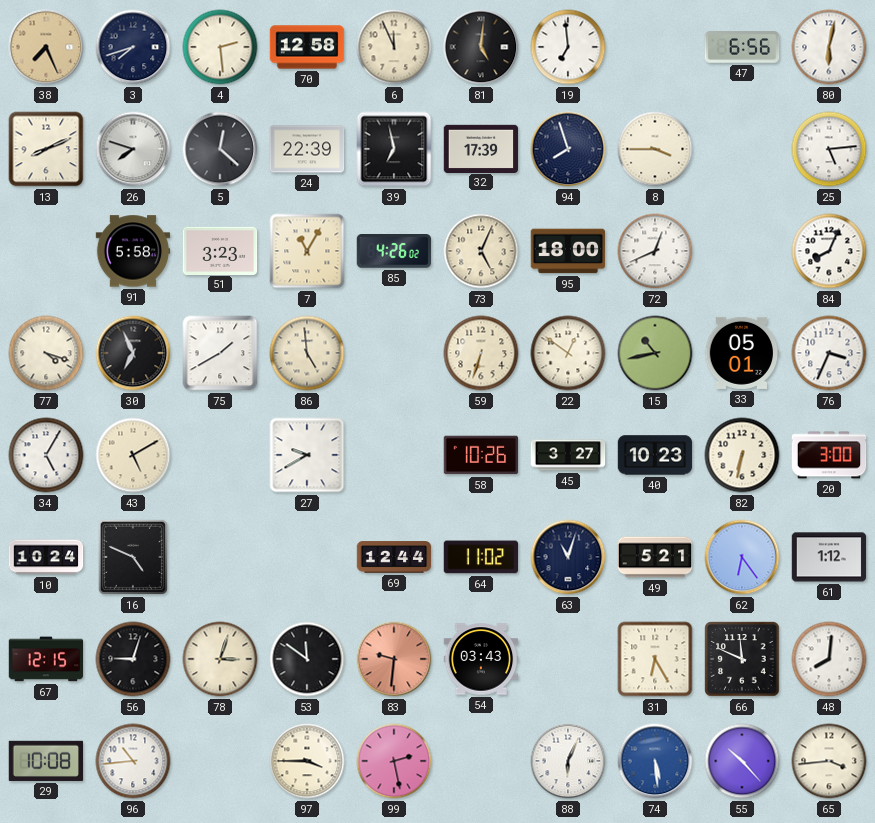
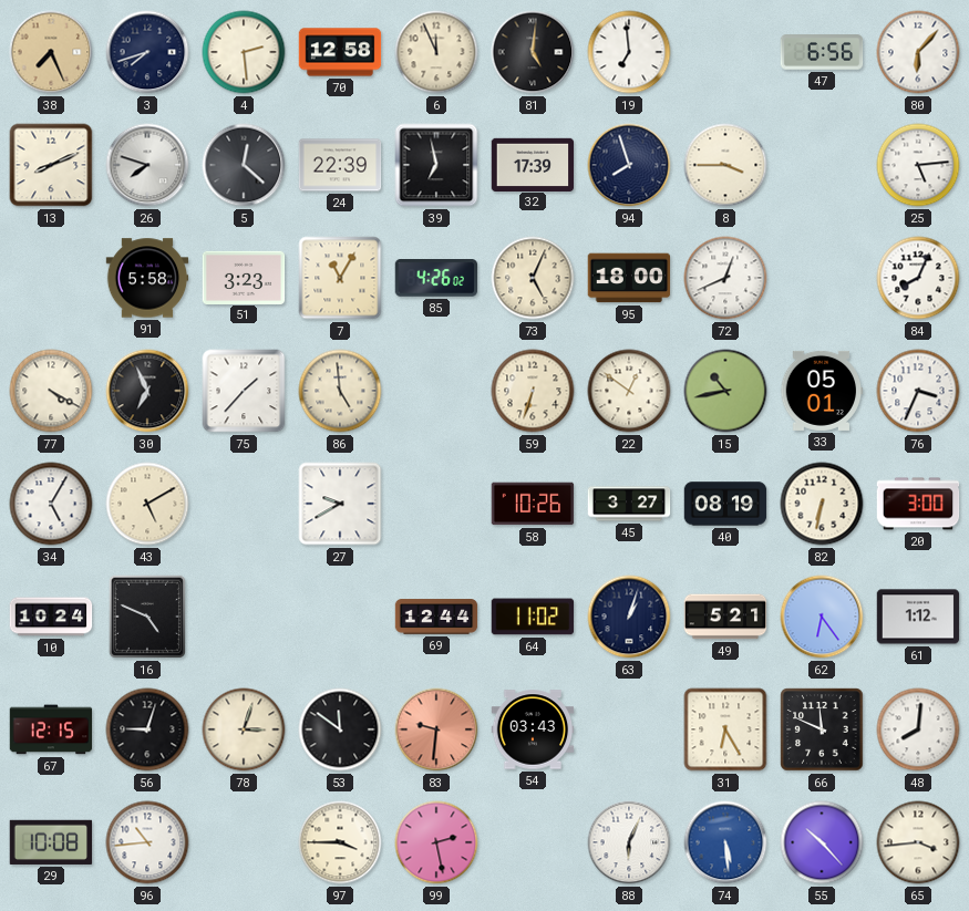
80: 6:02 -> 6:07
77: 4:18 -> 4:20
75: 1:40 -> 1:37
40: 10:23 -> 08:19
63: 11:03 -> 1:03
